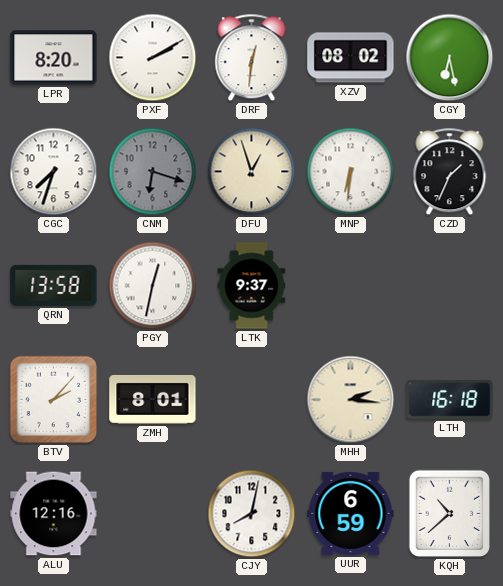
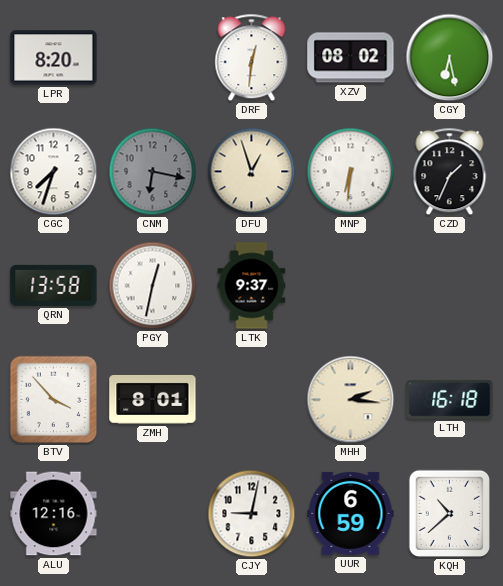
PXF: 2:10 -> none
CNM: 6:18 -> 6:17
BTV: 2:07 -> 3:53
CJY: 8:02 -> 9:02
